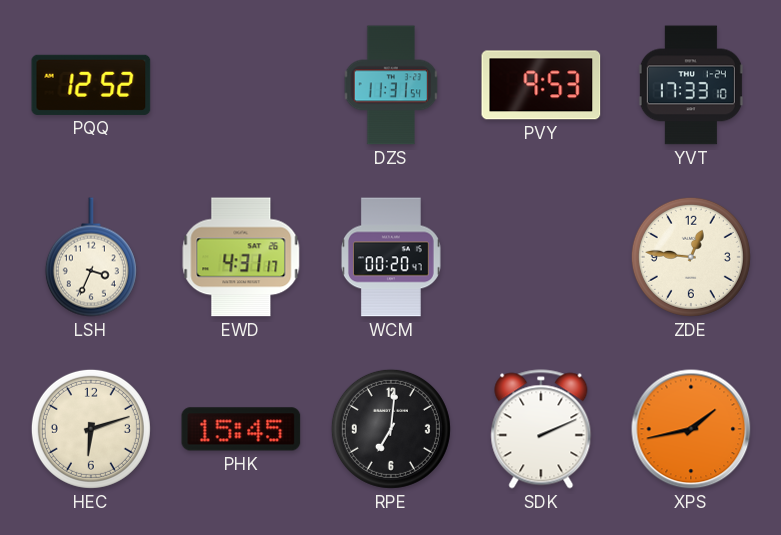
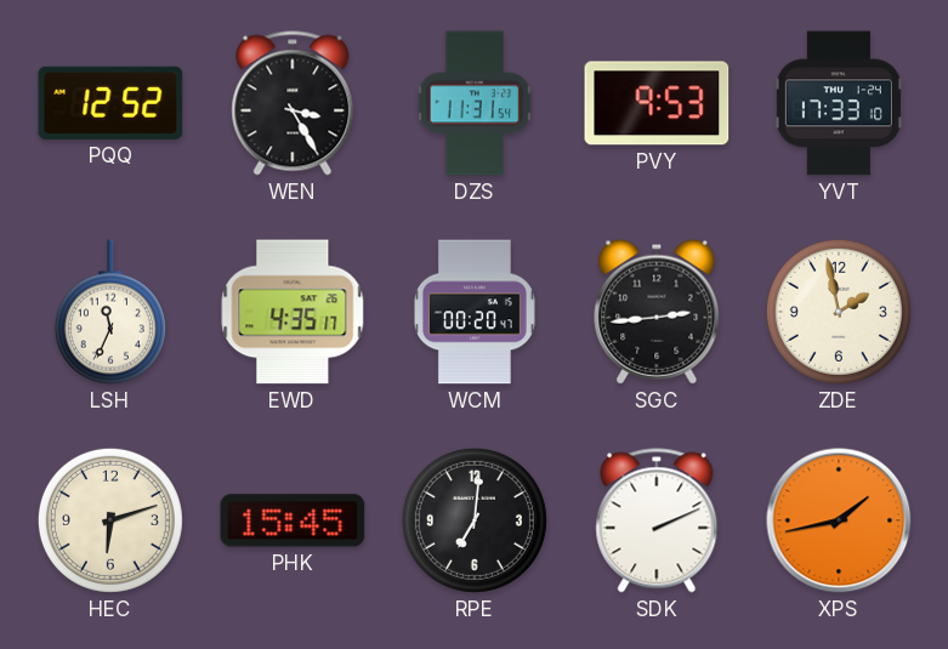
WEN: none -> 3:25
LSH: 3:34 -> 11:34
EWD: 4:31 -> 4:35
SGC: none -> 2:44
ZDE: 12:46 -> 1:58
